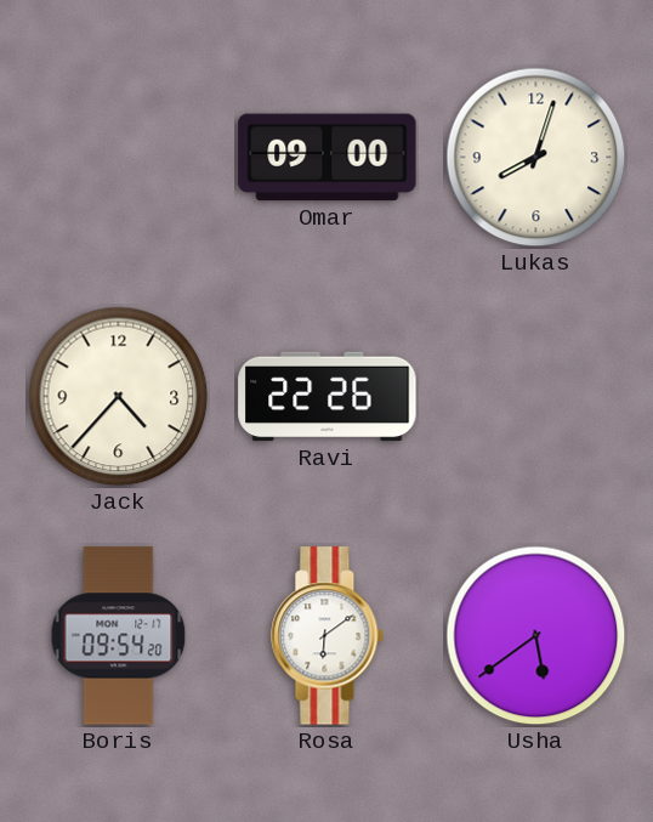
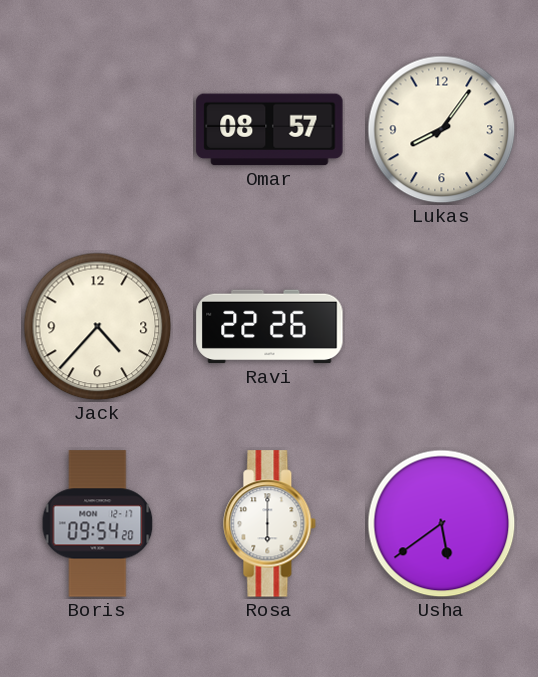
Omar: 09:00 -> 08:57
Lukas: 8:03 -> 8:06
Rosa: 6:09 -> 6:00
